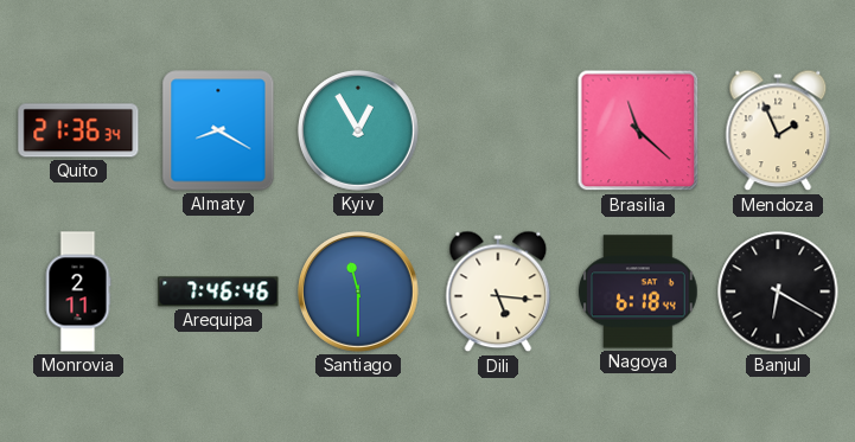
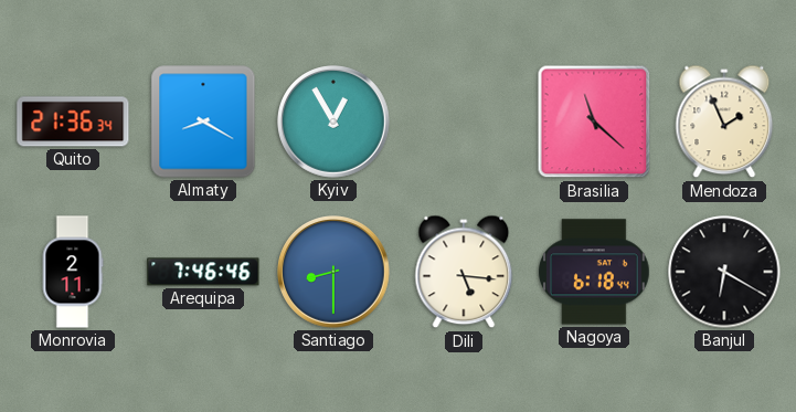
Santiago: 11:30 -> 8:30
